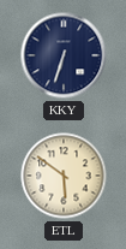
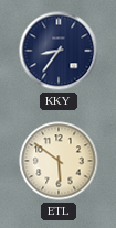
KKY: 6:33 -> 8:36
